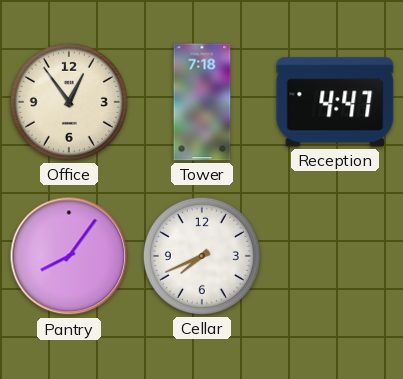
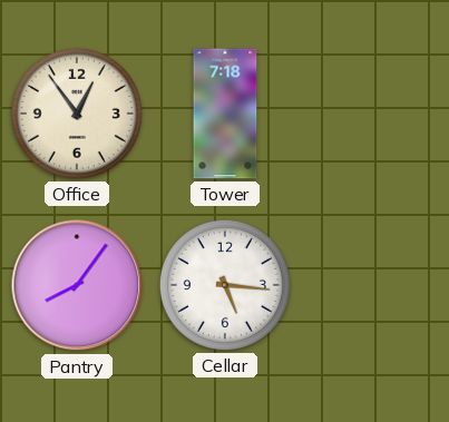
Reception: 4:47 -> none
Cellar: 7:41 -> 5:16
